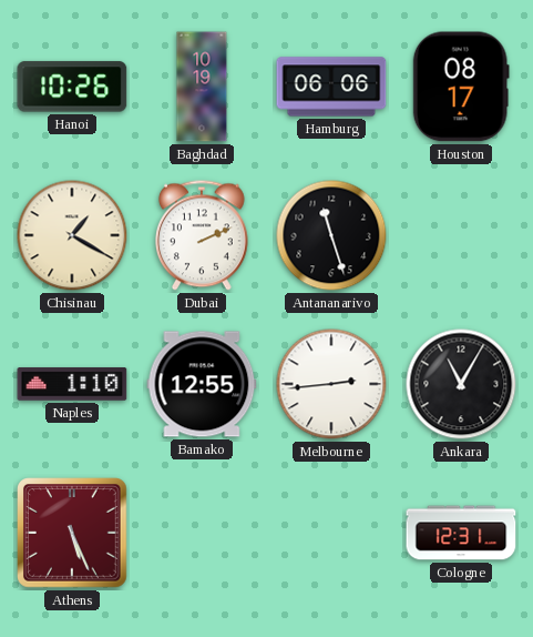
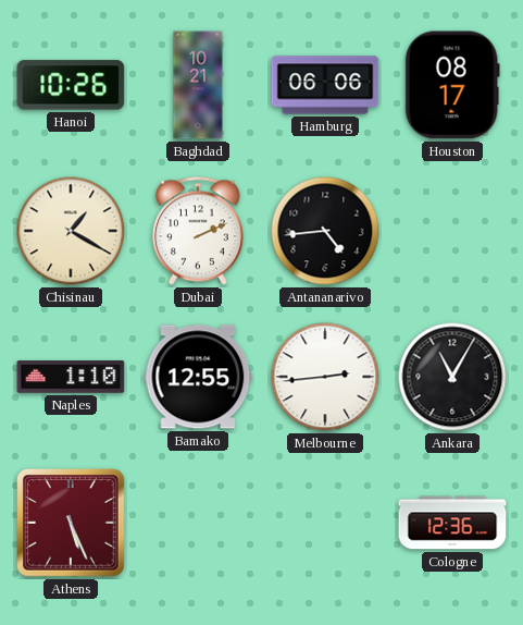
Baghdad: 10:19 -> 10:21
Antananarivo: 11:27 -> 4:44
Cologne: 12:31 -> 12:36
